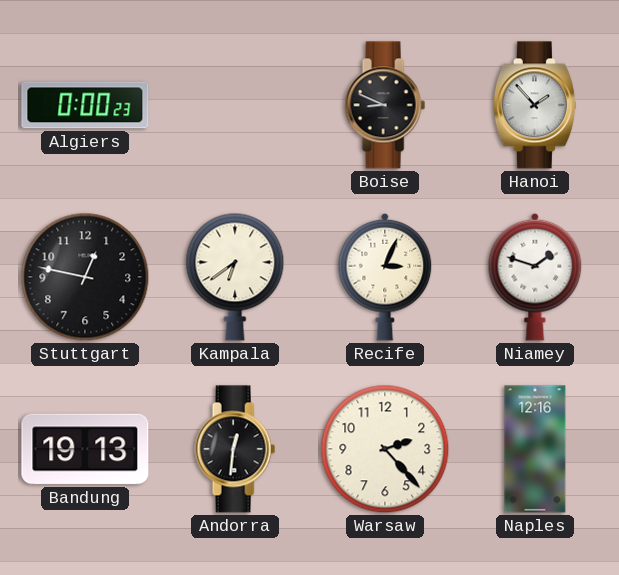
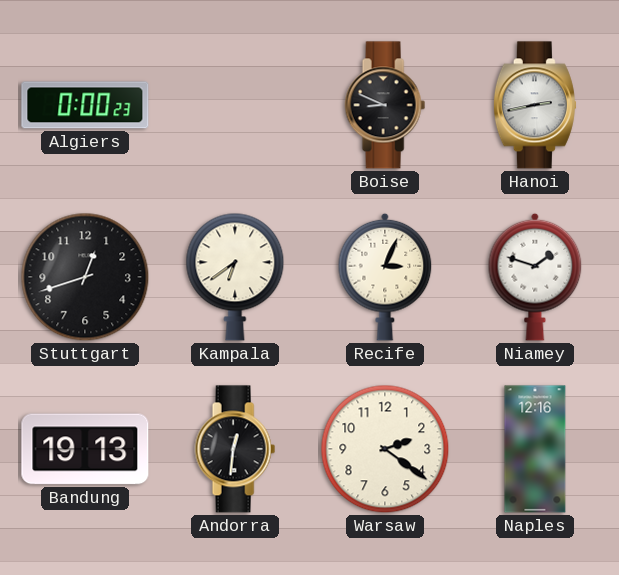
Hanoi: 1:53 -> 2:43
Stuttgart: 12:47 -> 12:42
Warsaw: 2:23 -> 2:21
